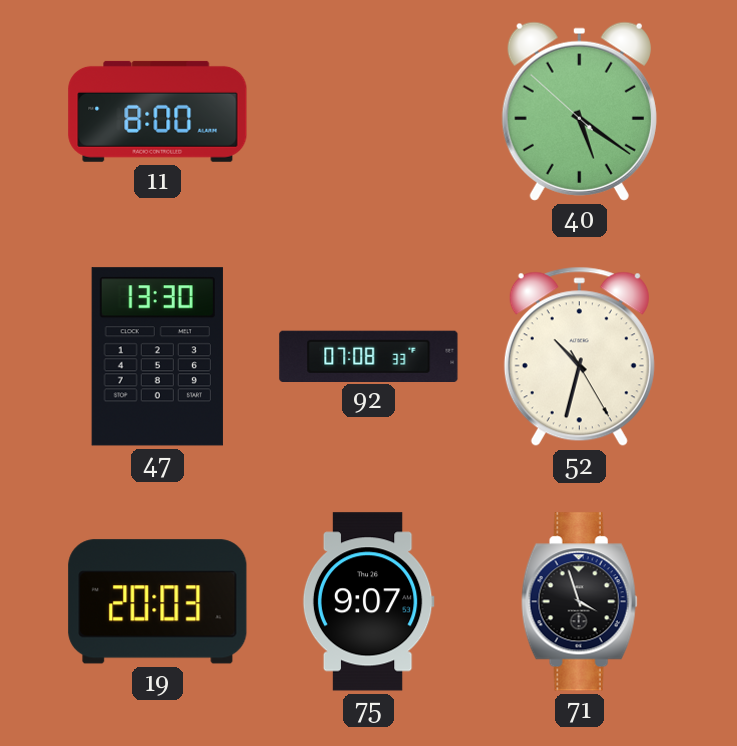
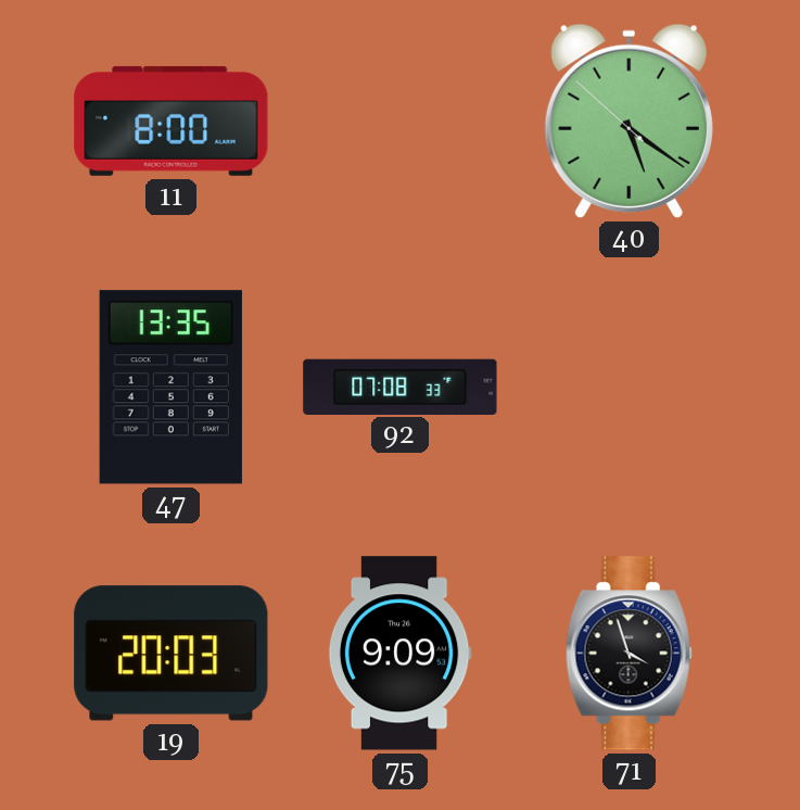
47: 13:30 -> 13:35
52: 10:32 -> none
75: 9:07 -> 9:09
